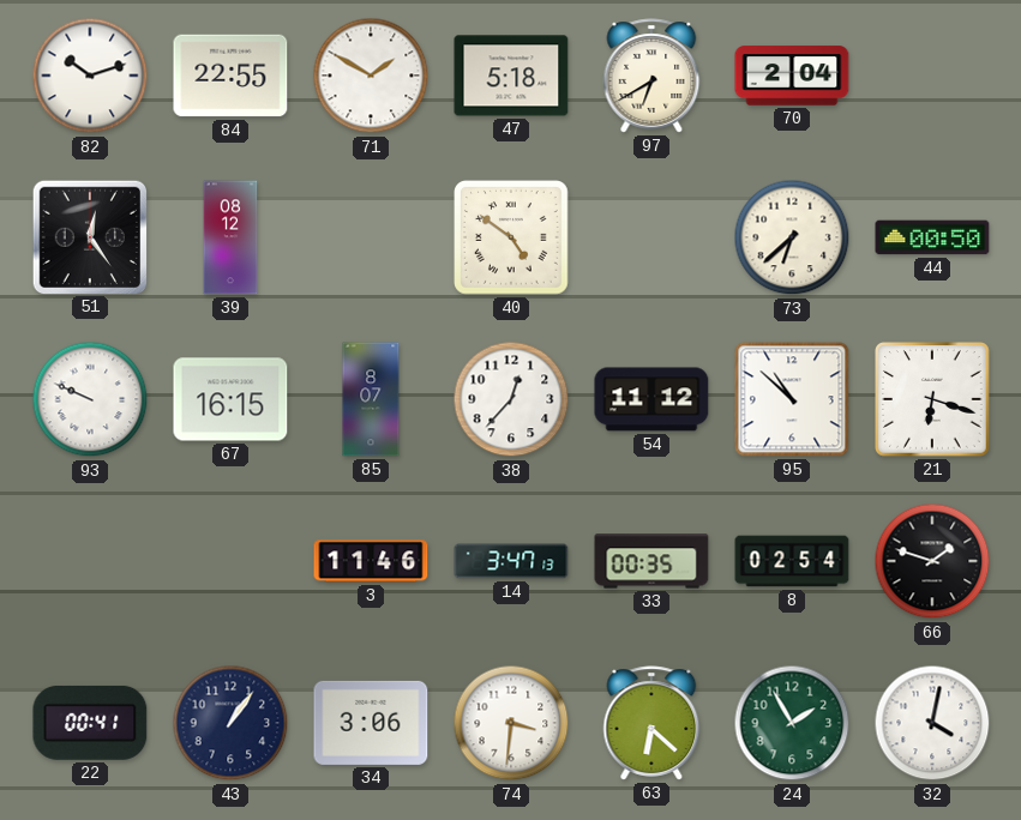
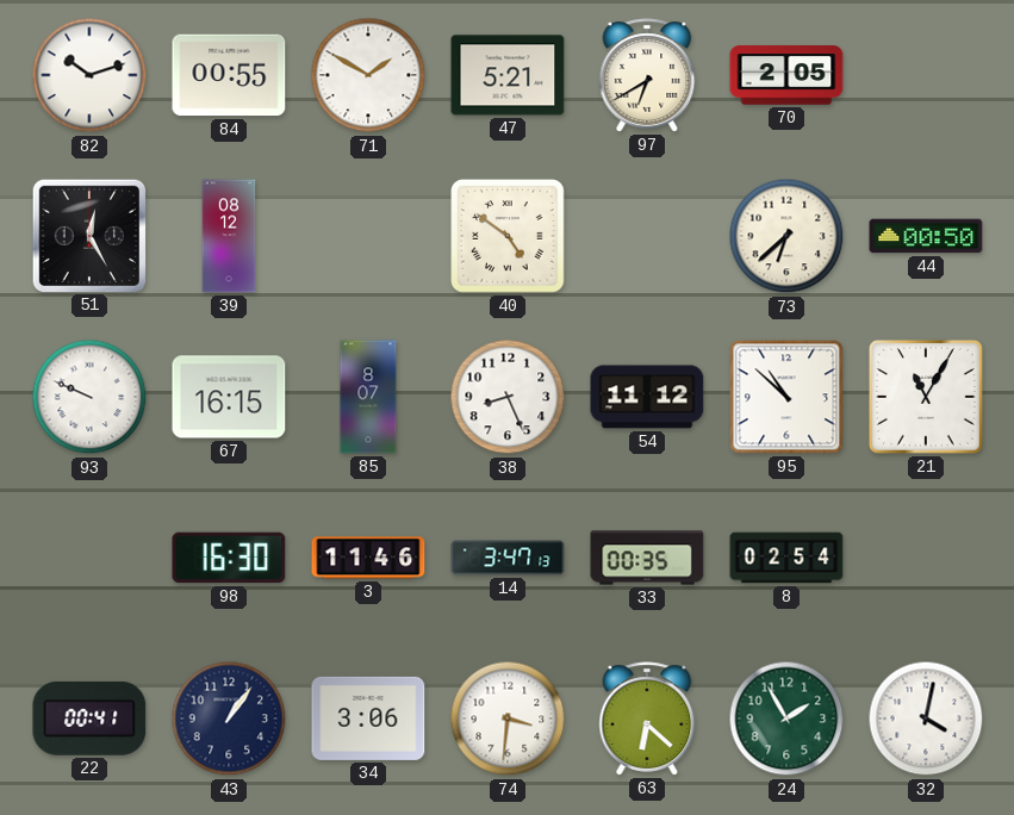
84: 22:55 -> 00:55
47: 5:18 -> 5:21
70: 2:04 -> 2:05
51: 12:24 -> 12:25
38: 12:37 -> 8:26
21: 6:18 -> 11:05
98: none -> 16:30
66: 1:48 -> none
